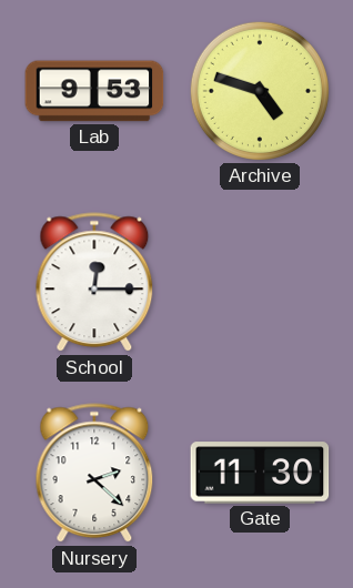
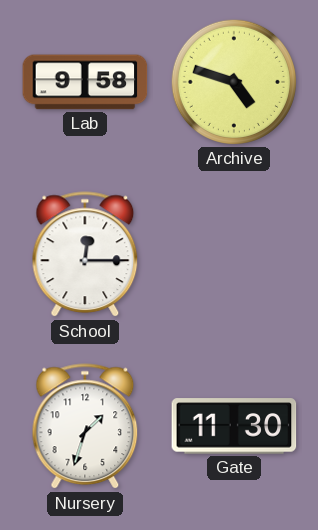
Lab: 9:53 -> 9:58
Nursery: 2:22 -> 1:33
